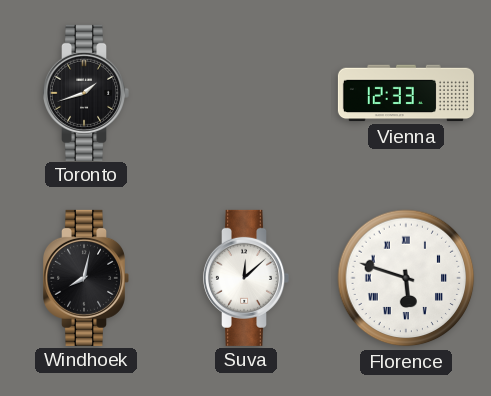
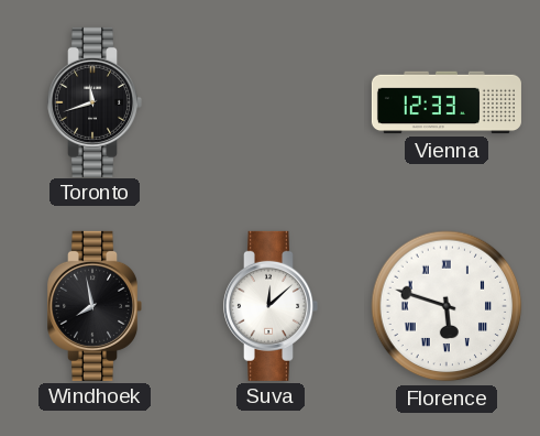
Toronto: 1:42 -> 11:42
Windhoek: 8:02 -> 7:58
